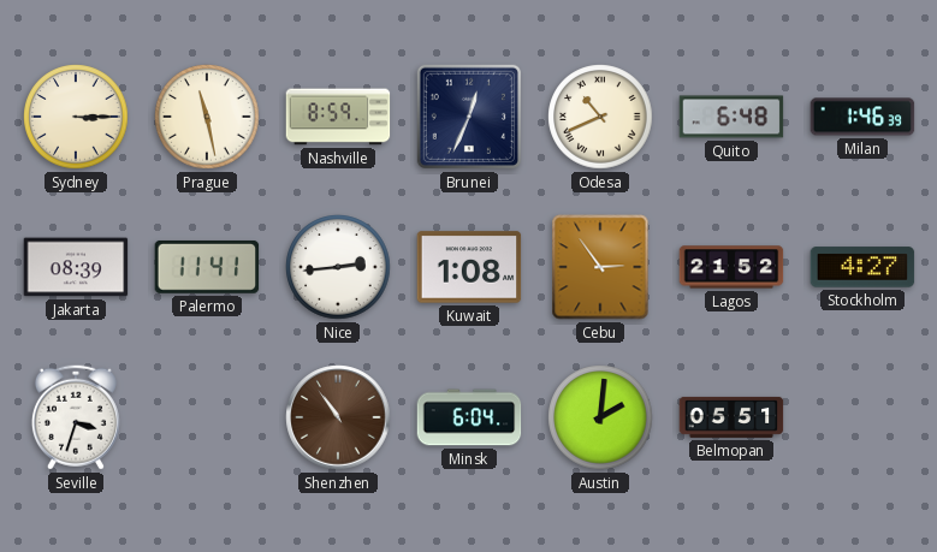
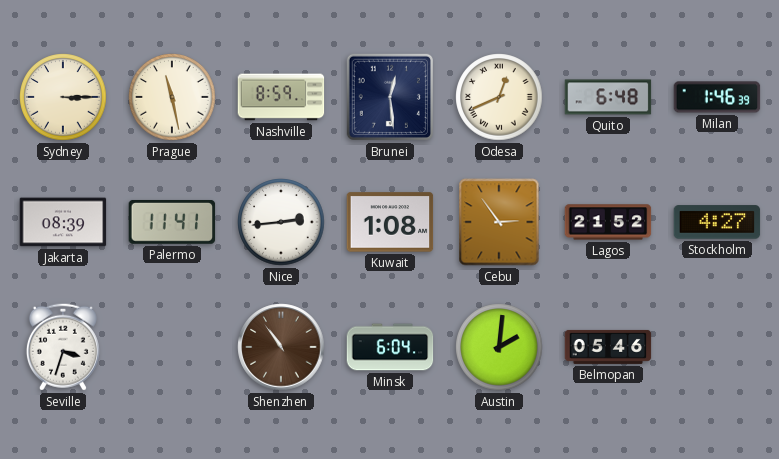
Brunei: 12:34 -> 12:29
Odesa: 10:41 -> 12:41
Belmopan: 05:51 -> 05:46
